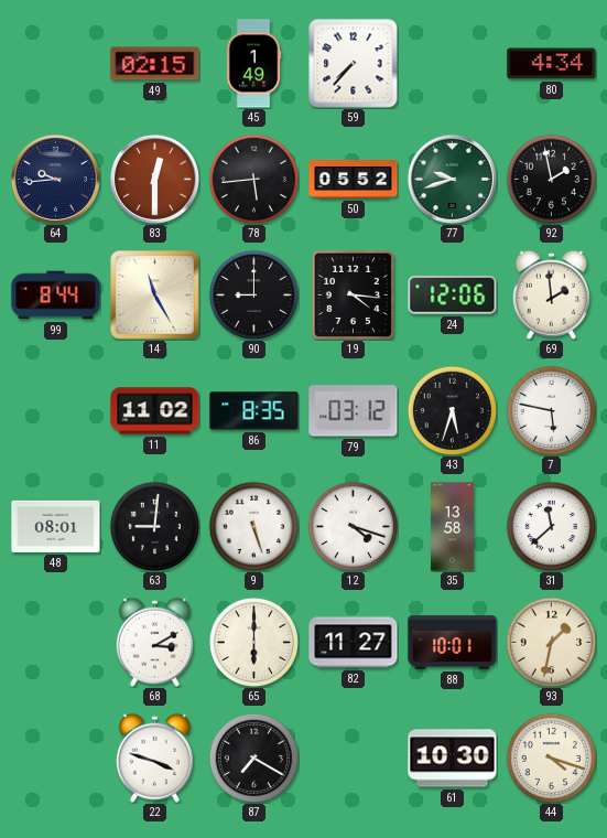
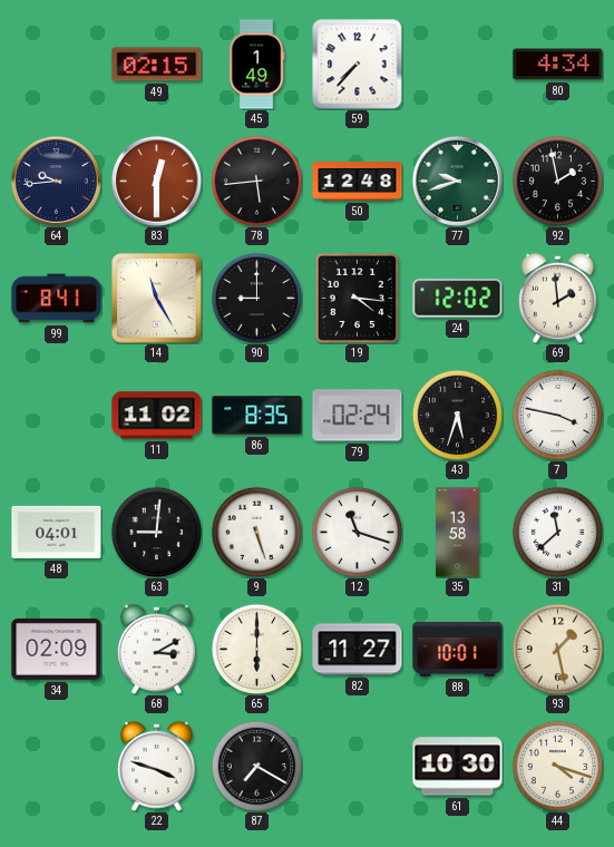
50: 05:52 -> 12:48
99: 8:44 -> 8:41
24: 12:06 -> 12:02
79: 03:12 -> 02:24
7: 5:47 -> 3:47
48: 08:01 -> 04:01
12: 4:18 -> 11:18
34: none -> 02:09
93: 1:32 -> 1:28
